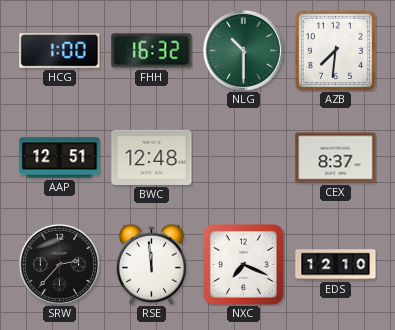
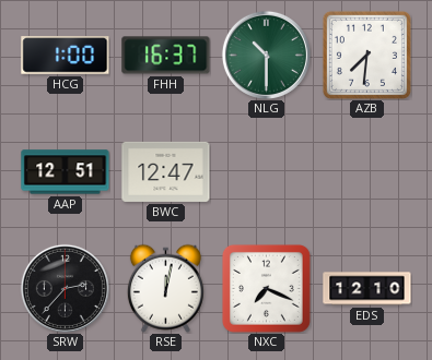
FHH: 16:32 -> 16:37
BWC: 12:48 -> 12:47
CEX: 8:37 -> none
RSE: 11:59 -> 12:02
